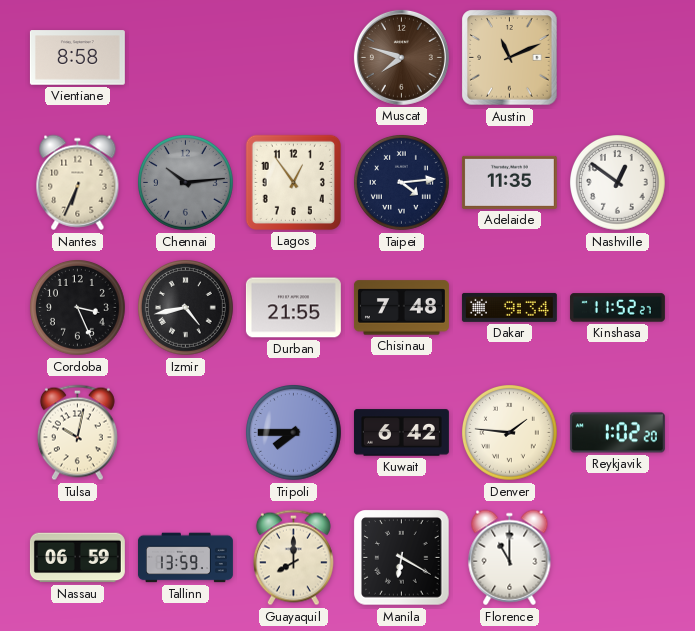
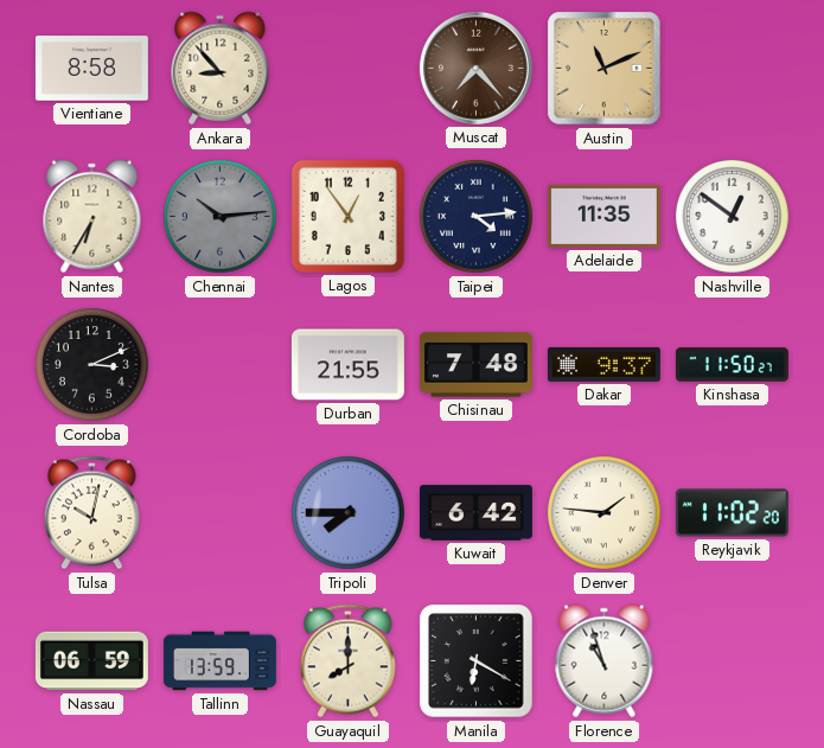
Ankara: none -> 8:53
Muscat: 7:48 -> 7:23
Nantes: 6:34 -> 6:35
Cordoba: 3:26 -> 3:11
Izmir: 4:43 -> none
Dakar: 9:34 -> 9:37
Kinshasa: 11:52 -> 11:50
Reykjavik: 1:02 -> 11:02
Florence: 11:00 -> 10:57
